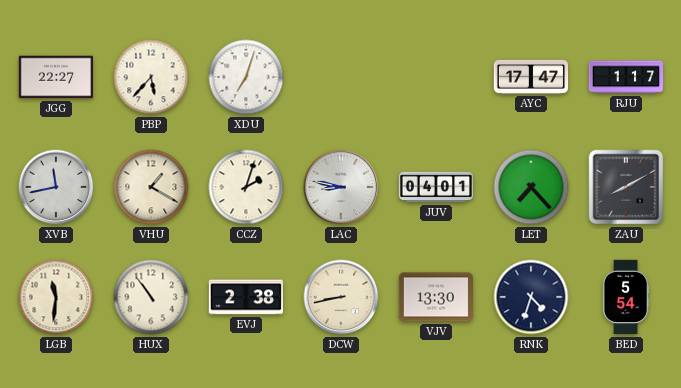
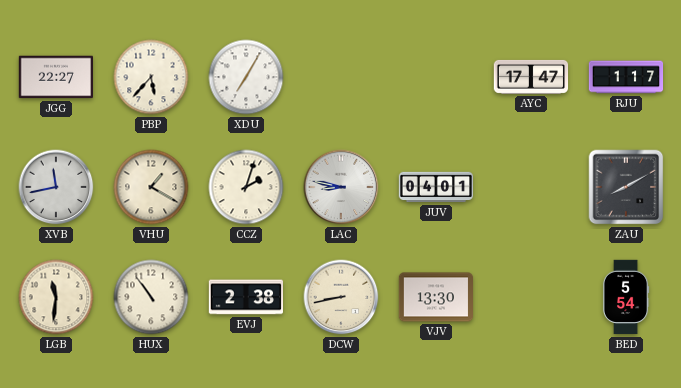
XDU: 7:03 -> 7:05
LET: 7:23 -> none
RNK: 4:33 -> none
